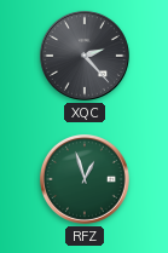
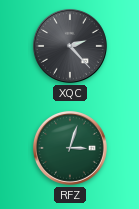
RFZ: 12:57 -> 3:03
